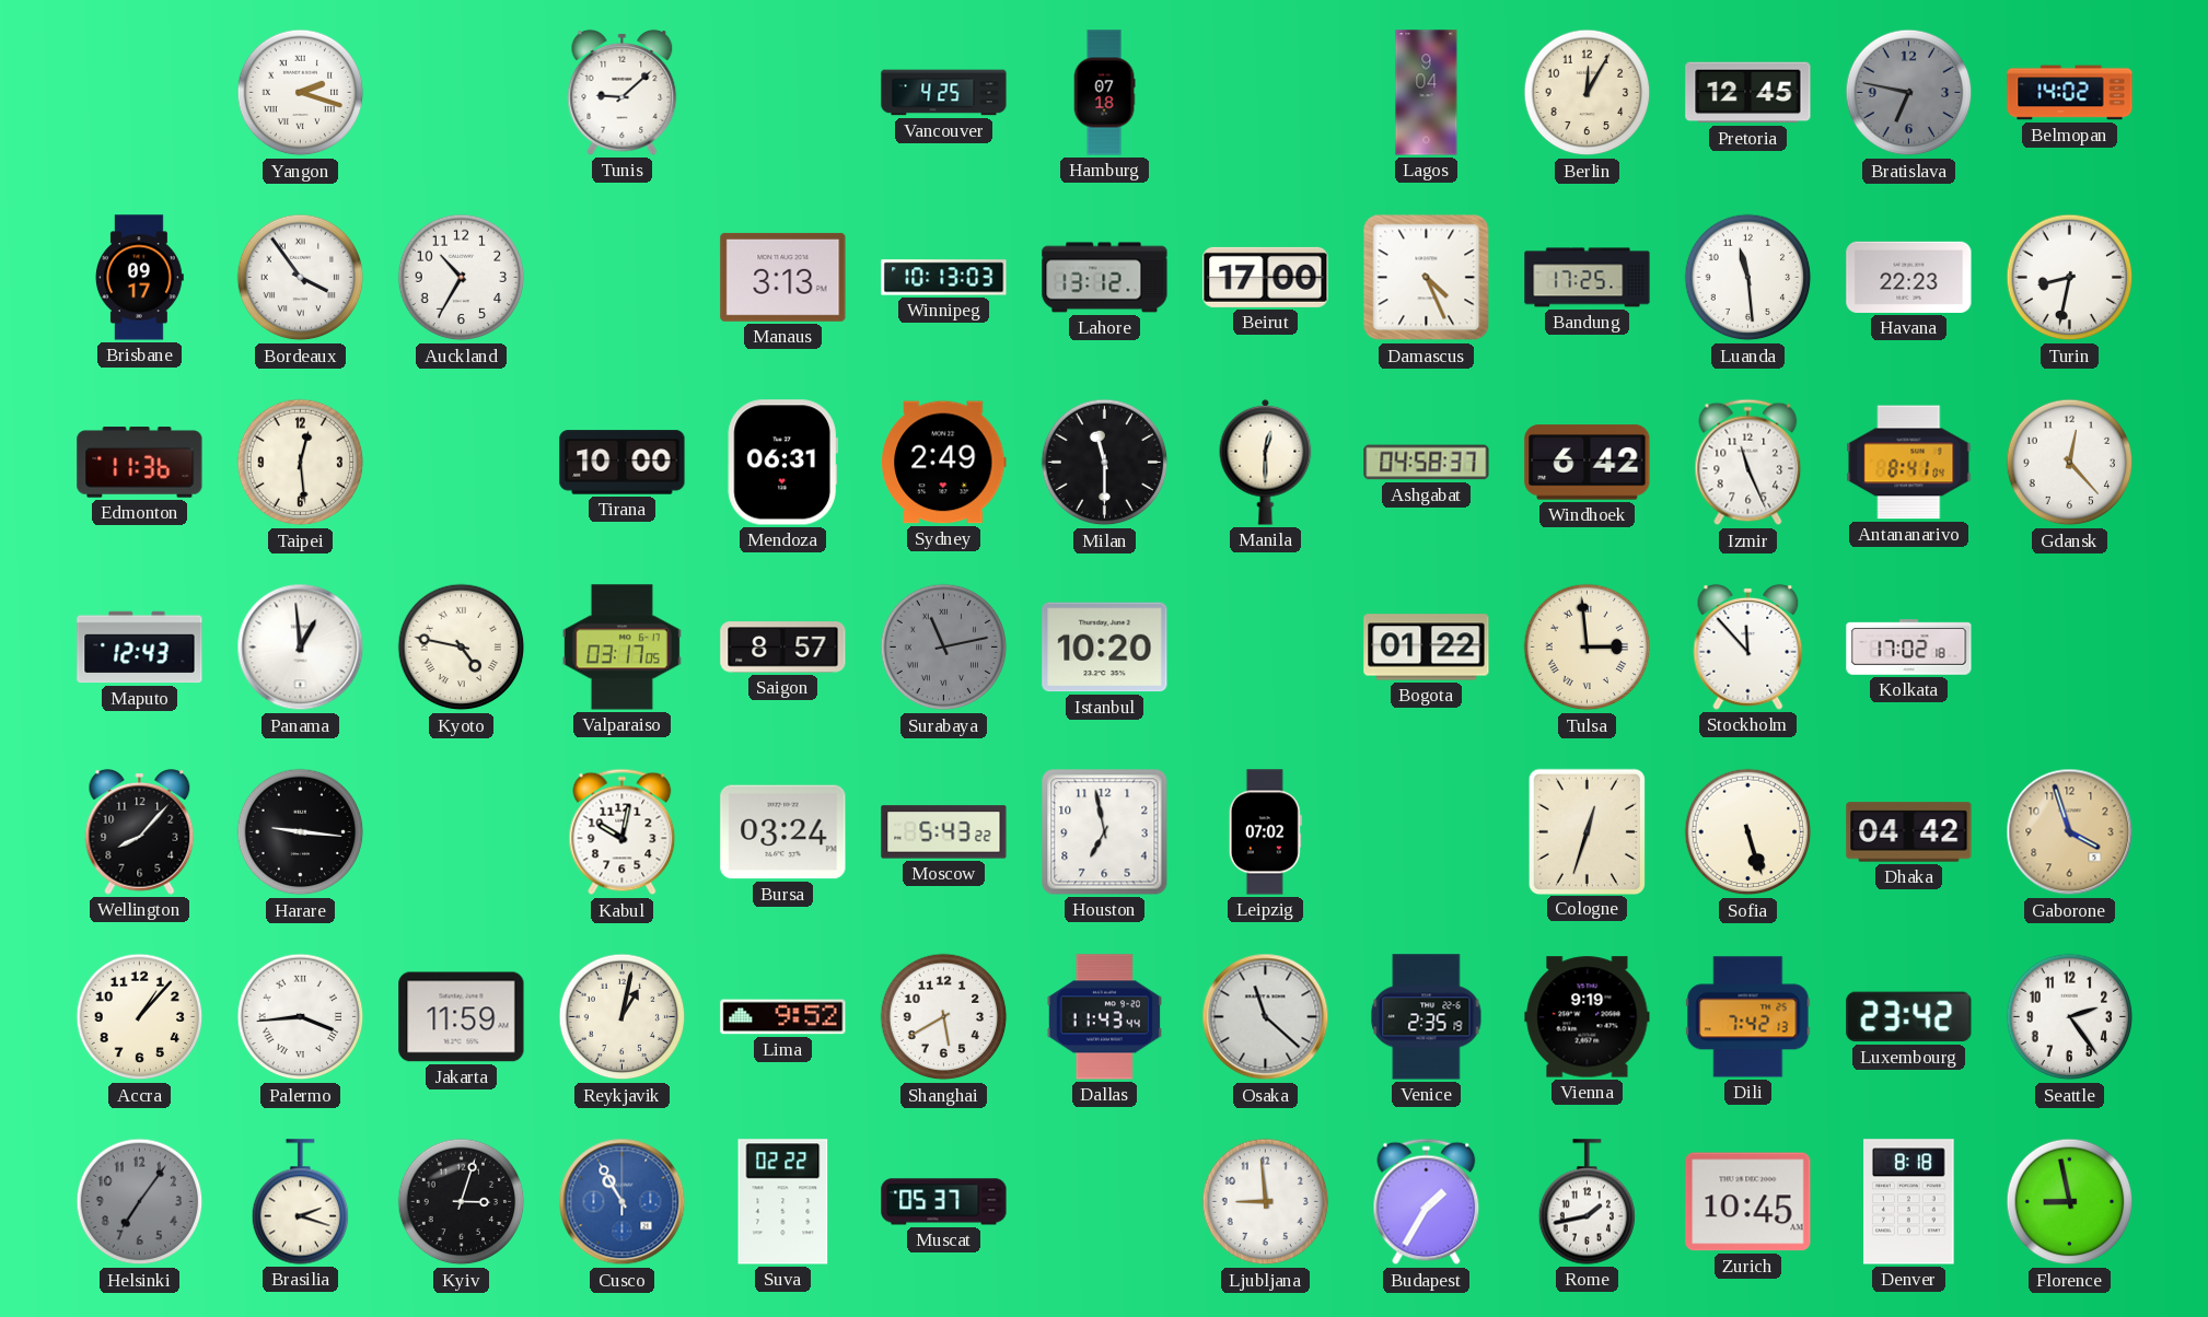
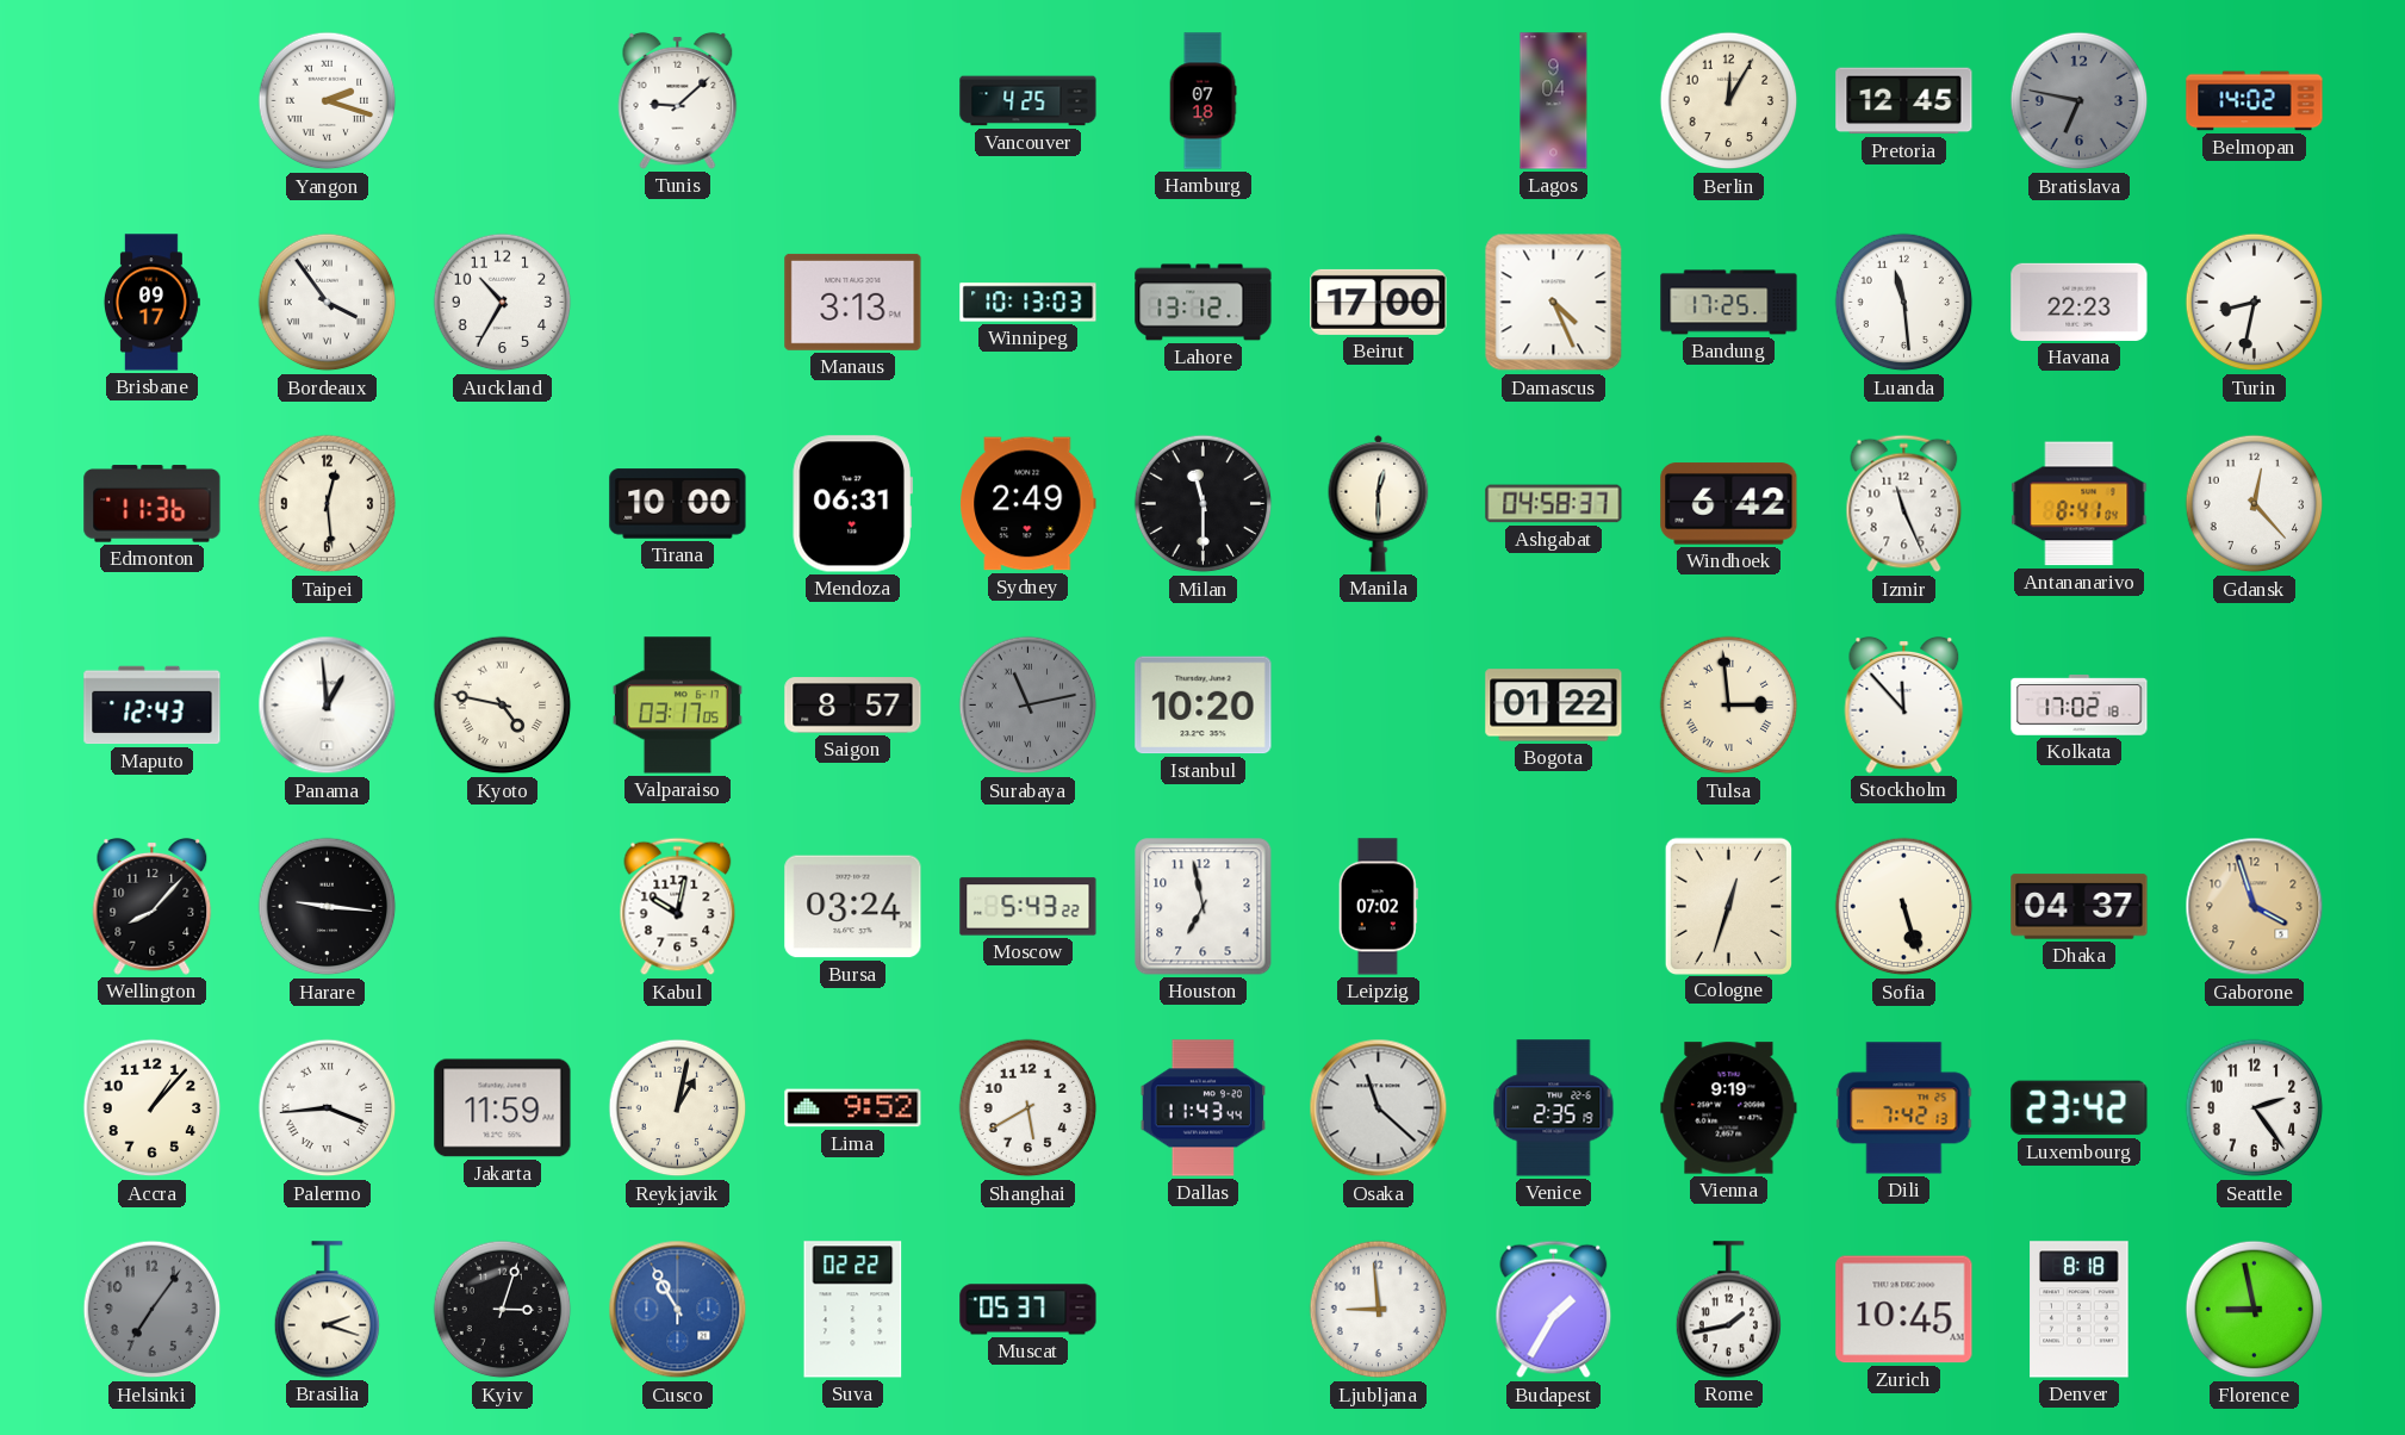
Dhaka: 04:42 -> 04:37
